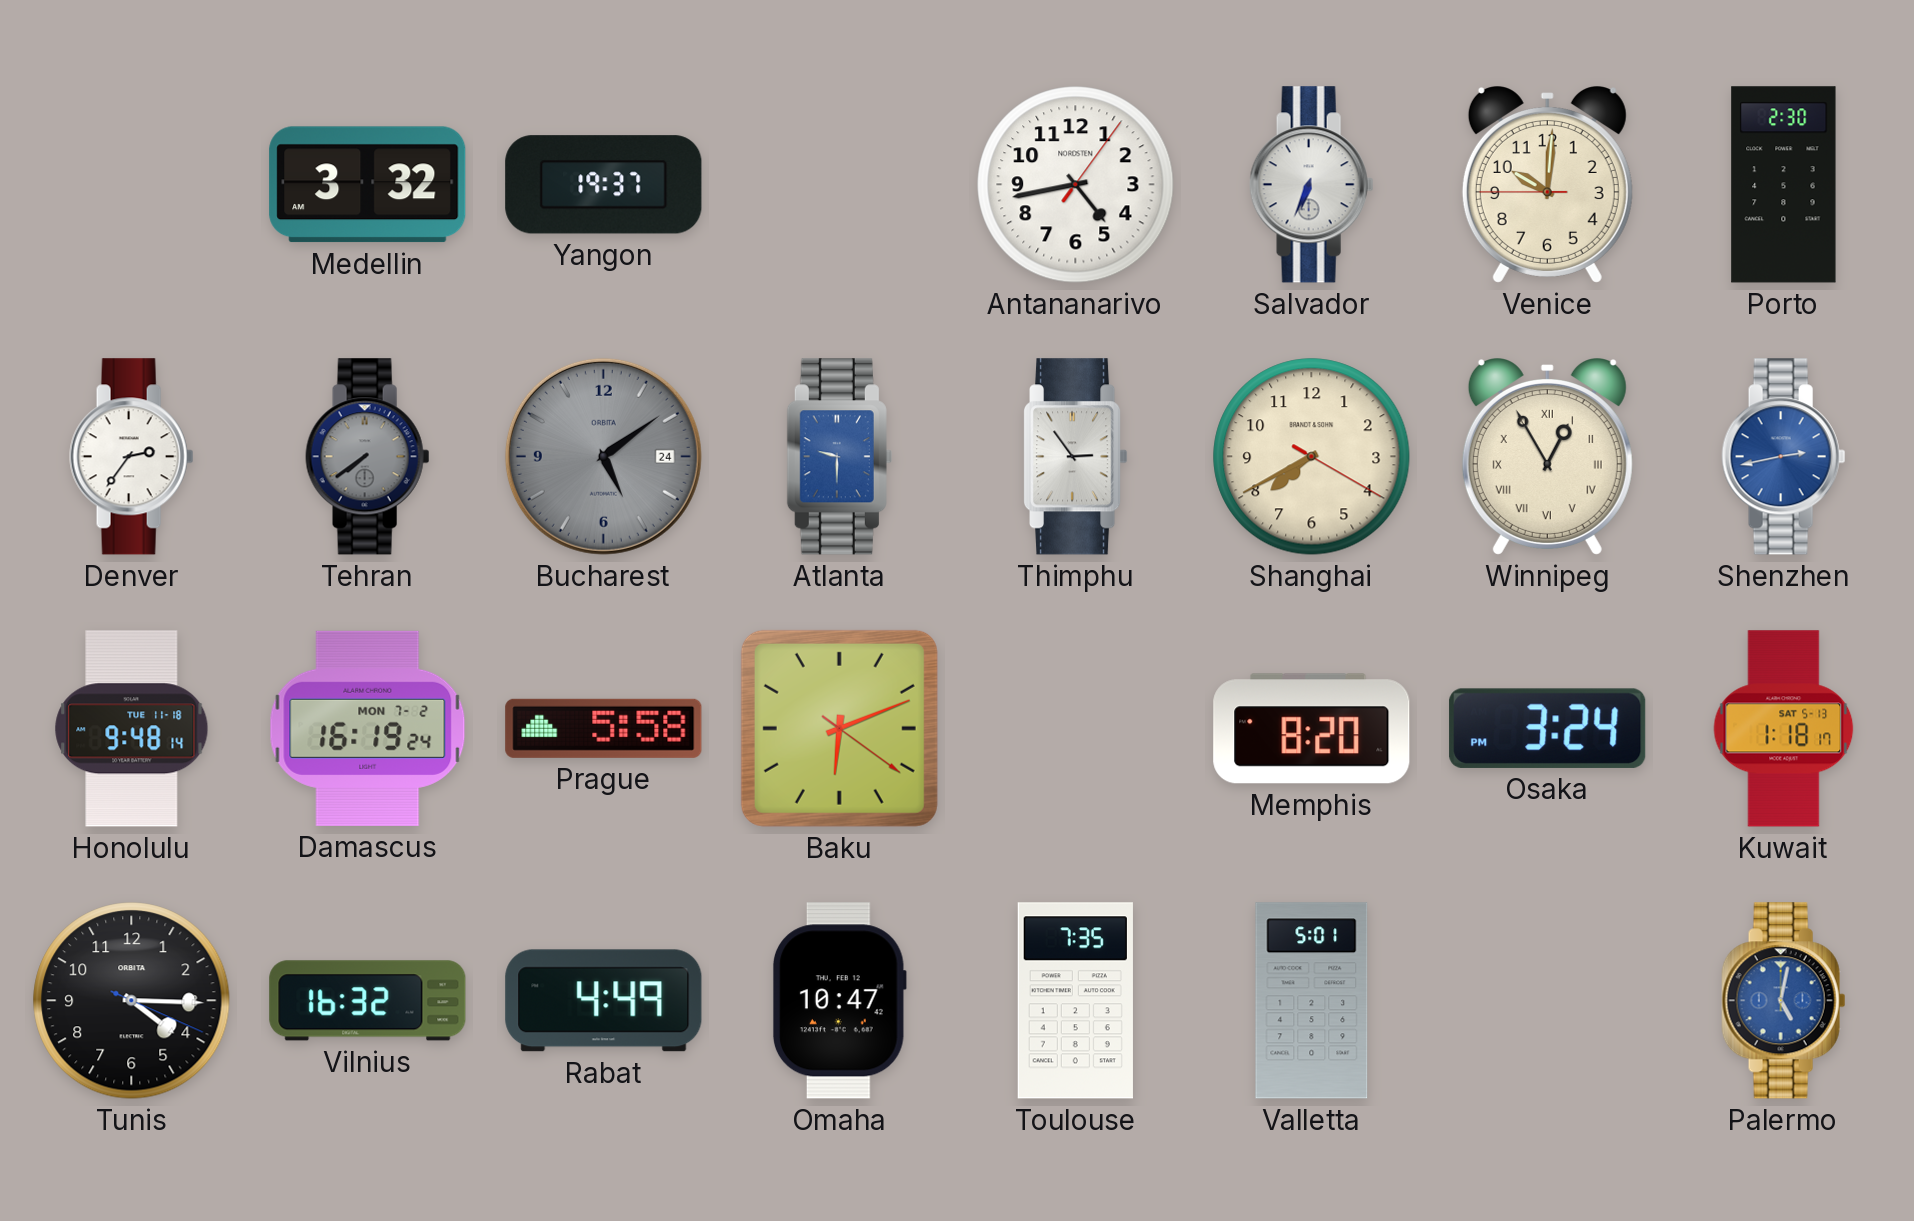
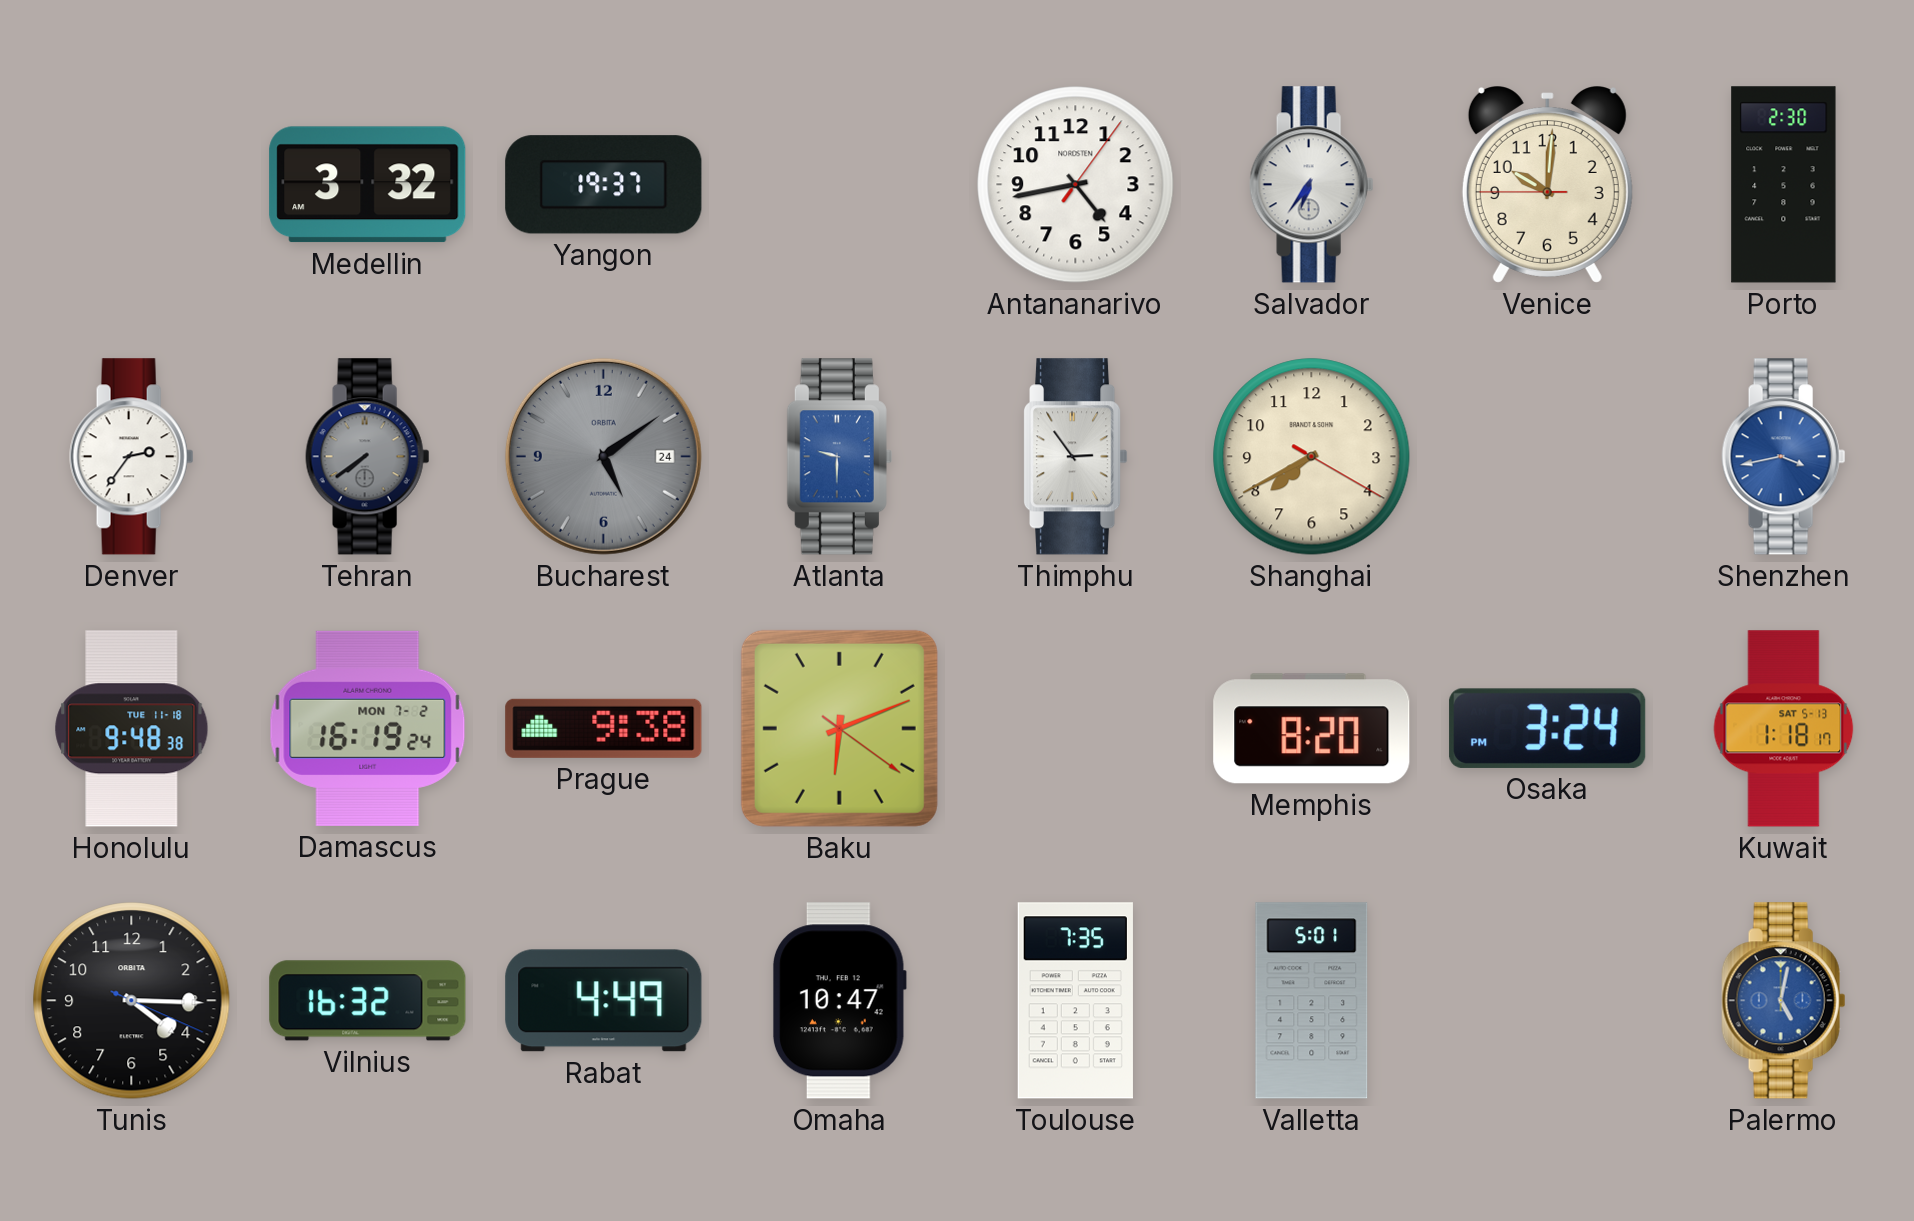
Salvador: 6:34 -> 6:36
Winnipeg: 12:55 -> none
Shenzhen: 2:43 -> 3:43
Honolulu: 9:48:14 -> 9:48:38
Prague: 5:58 -> 9:38
